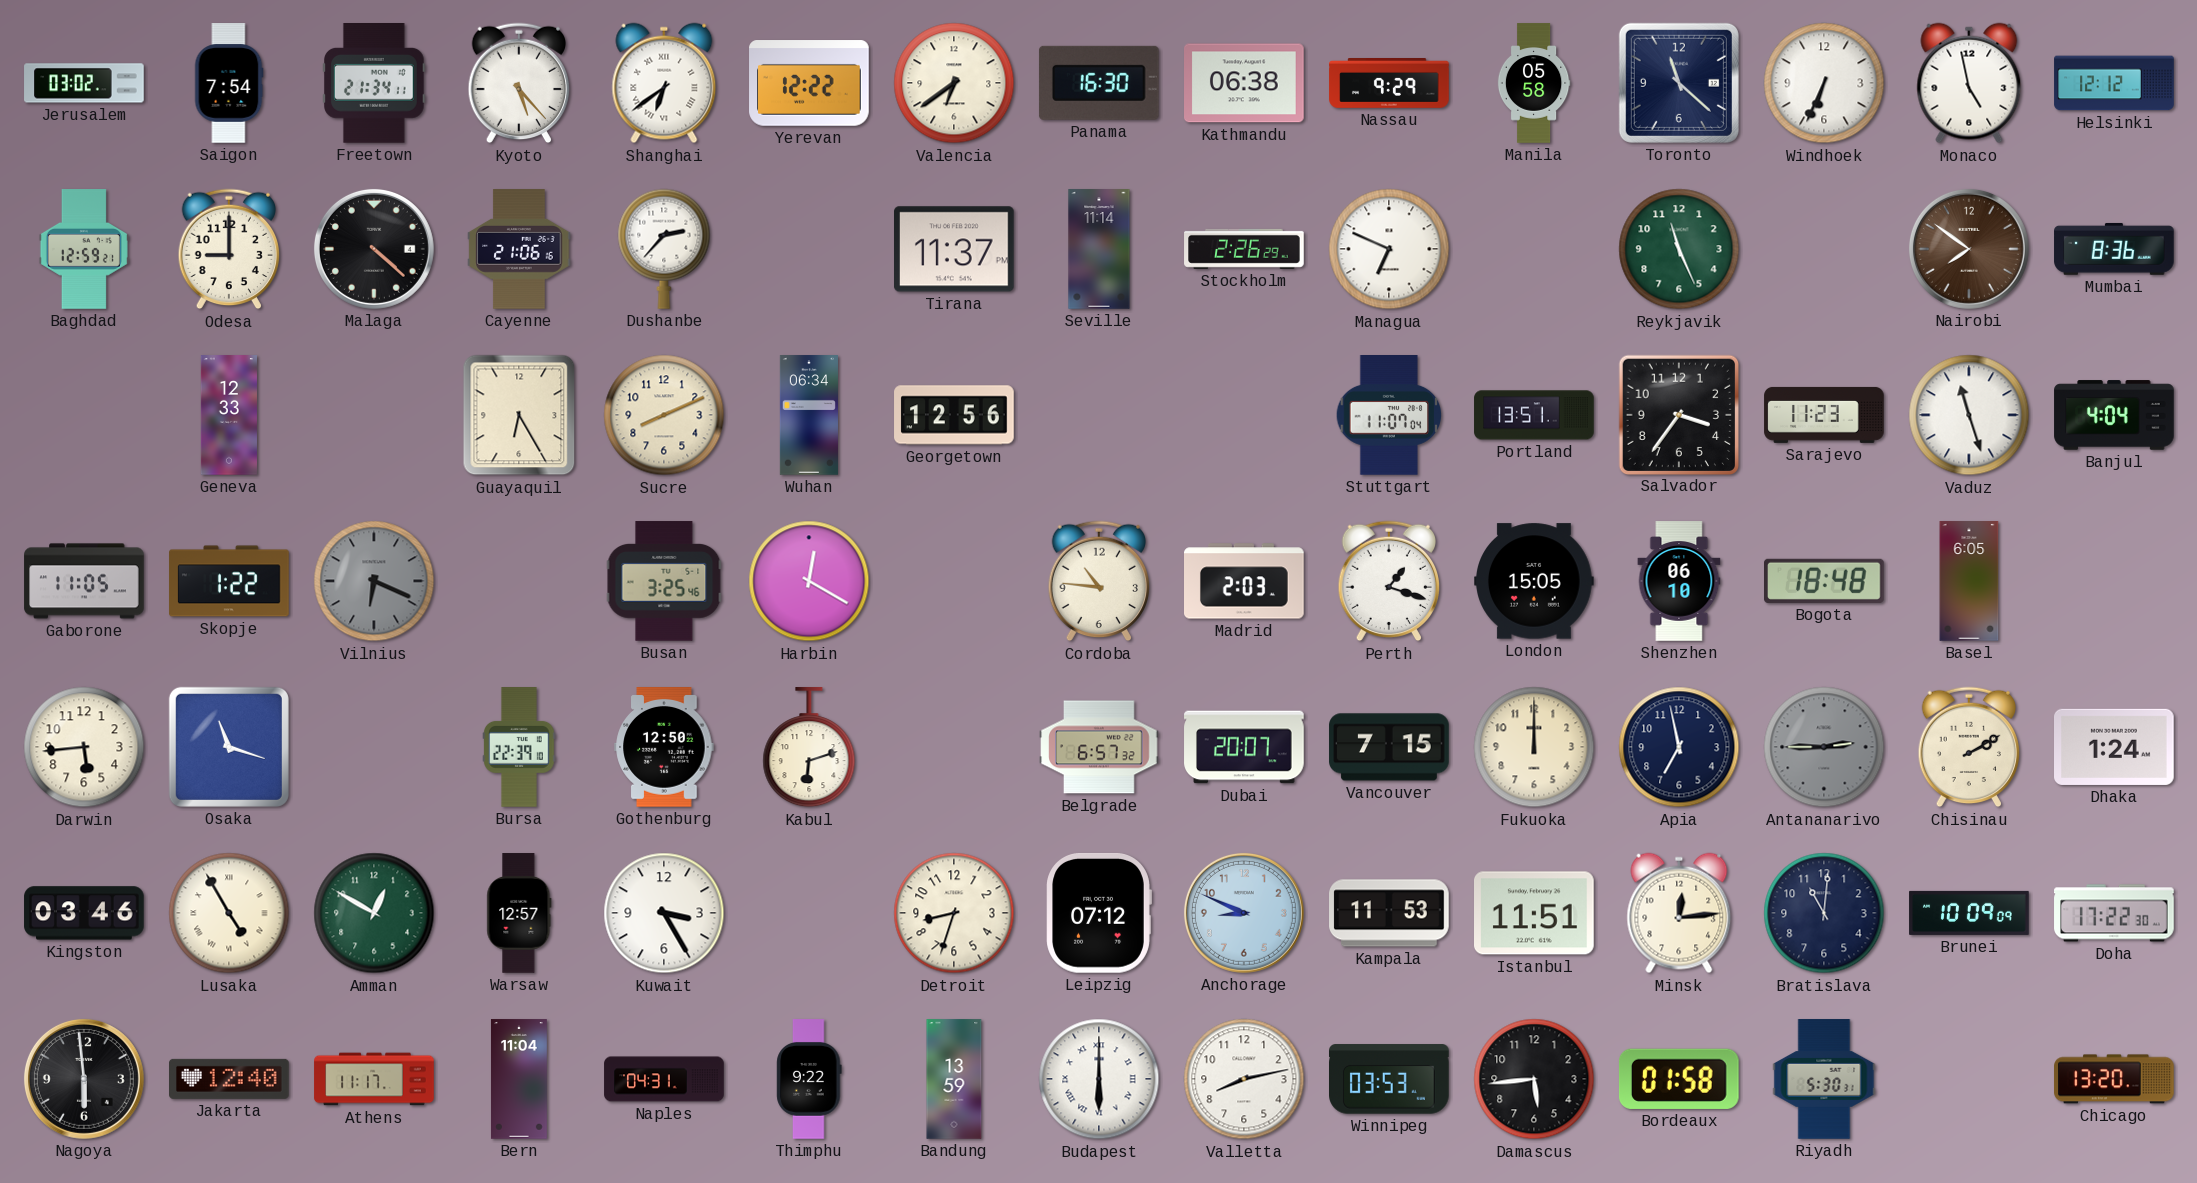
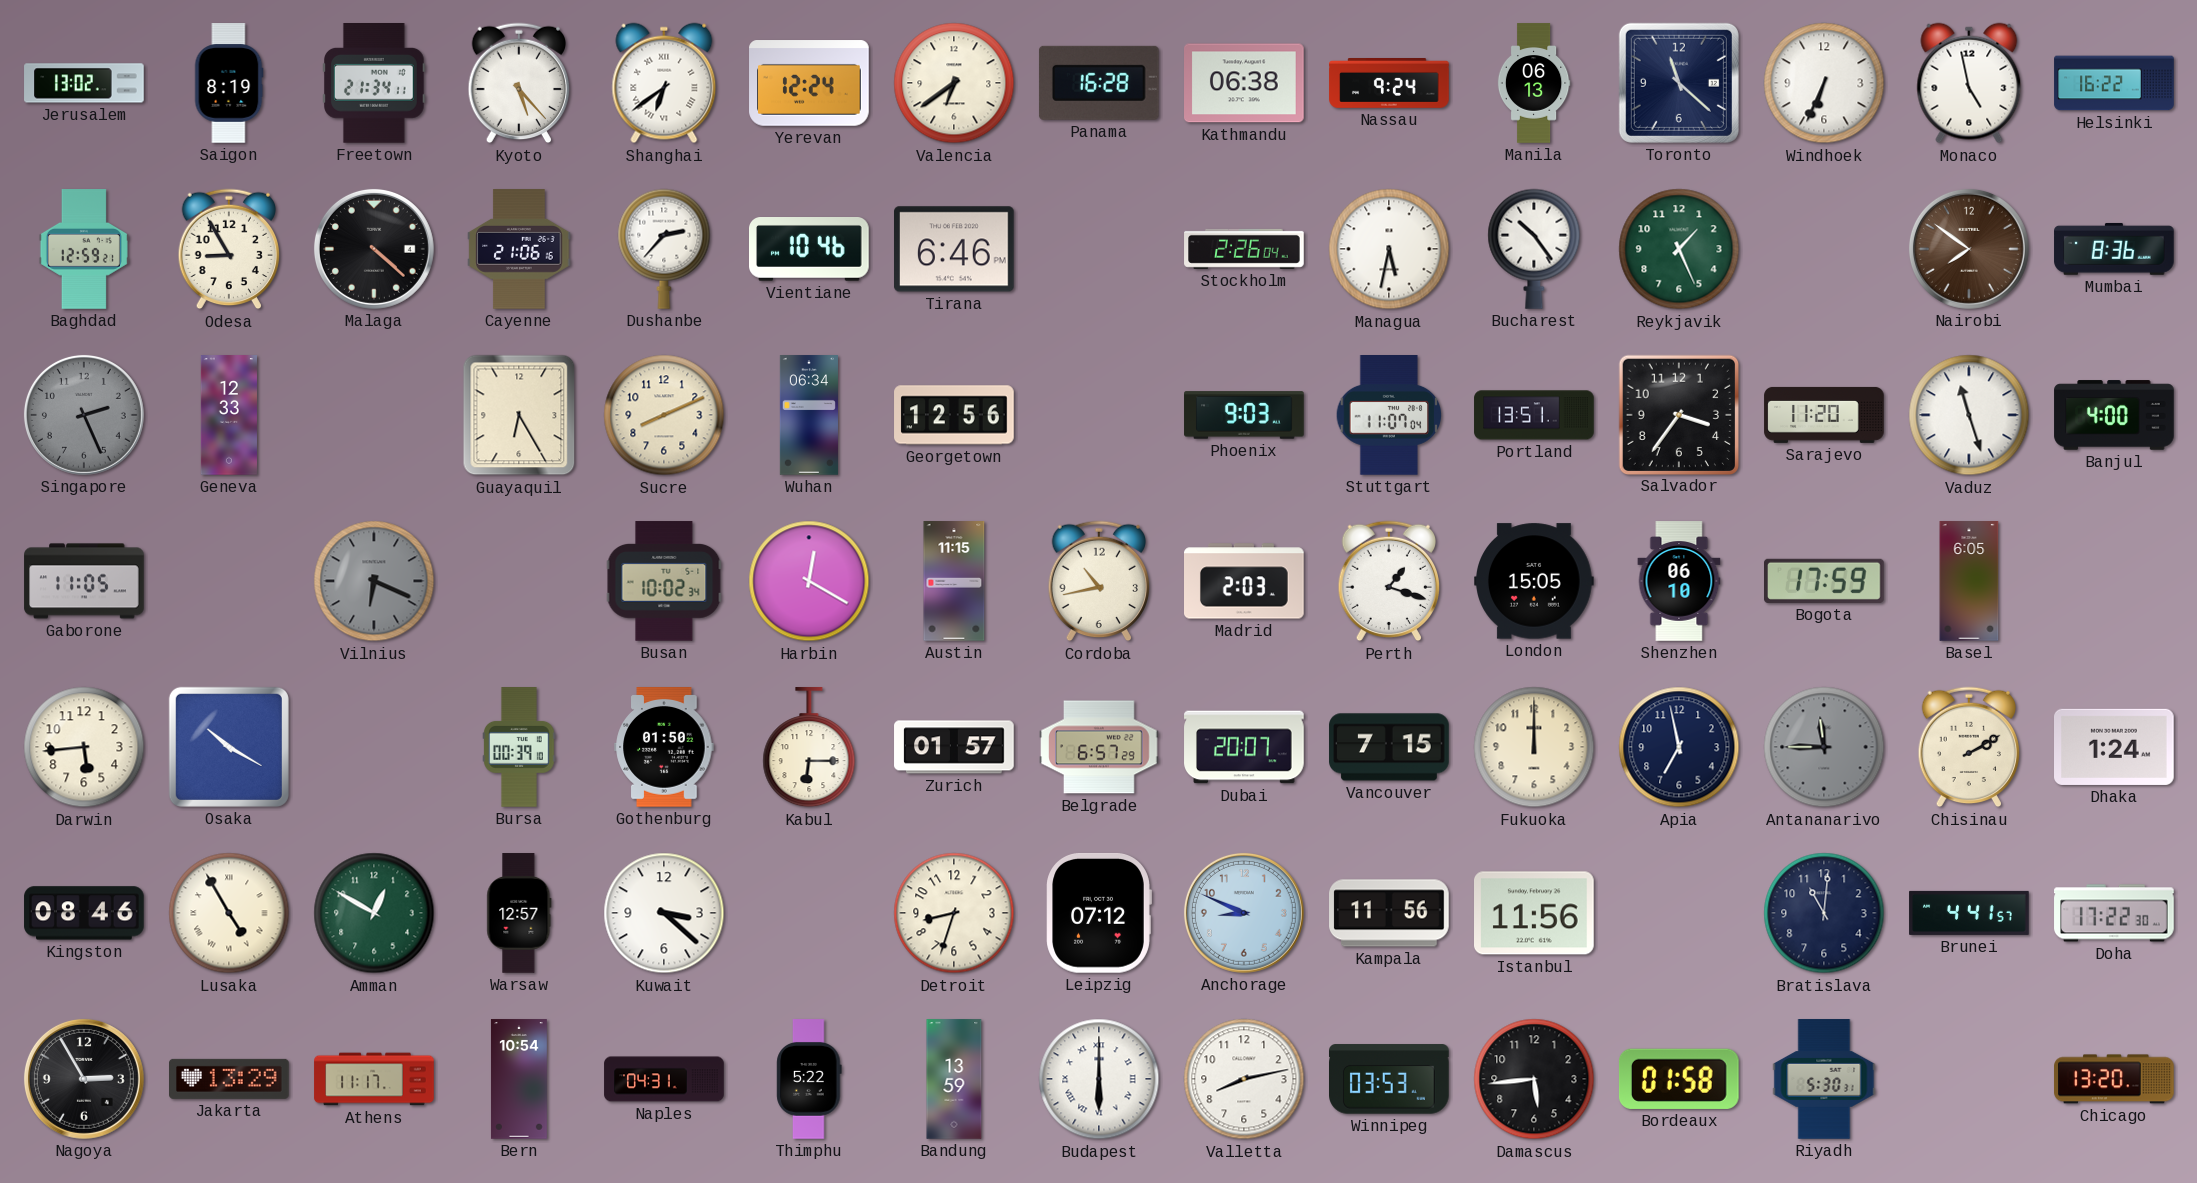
Jerusalem: 03:02 -> 13:02
Saigon: 7:54 -> 8:19
Yerevan: 12:22 -> 12:24
Panama: 16:30 -> 16:28
Nassau: 9:29 -> 9:24
Manila: 05:58 -> 06:13
Helsinki: 12:12 -> 16:22
Odesa: 9:00 -> 8:55
Vientiane: none -> 10:46
Tirana: 11:37 -> 6:46
Seville: 11:14 -> none
Stockholm: 2:26:29 -> 2:26:04
Managua: 6:49 -> 5:32
Bucharest: none -> 10:24
Reykjavik: 11:26 -> 1:26
Singapore: none -> 2:26
Phoenix: none -> 9:03
Sarajevo: 11:23 -> 11:20
Banjul: 4:04 -> 4:00
Skopje: 1:22 -> none
Busan: 3:25 -> 10:02
Austin: none -> 11:15
Cordoba: 10:46 -> 10:43
Bogota: 18:48 -> 17:59
Osaka: 11:18 -> 10:20
Bursa: 22:39 -> 00:39
Gothenburg: 12:50 -> 01:50
Kabul: 6:12 -> 6:15
Zurich: none -> 01:57
Belgrade: 6:57:32 -> 6:57:29
Antananarivo: 2:45 -> 11:45
Kingston: 03:46 -> 08:46
Kuwait: 3:25 -> 3:22
Kampala: 11:53 -> 11:56
Istanbul: 11:51 -> 11:56
Minsk: 12:14 -> none
Brunei: 10:09 -> 4:41
Nagoya: 5:59 -> 2:55
Jakarta: 12:40 -> 13:29
Bern: 11:04 -> 10:54
Thimphu: 9:22 -> 5:22
